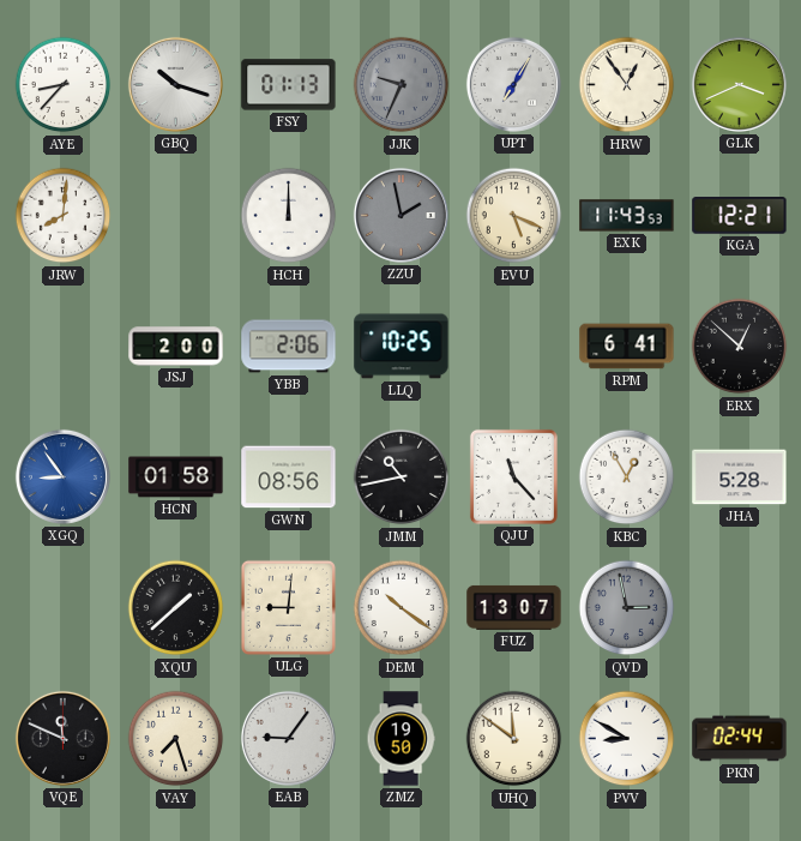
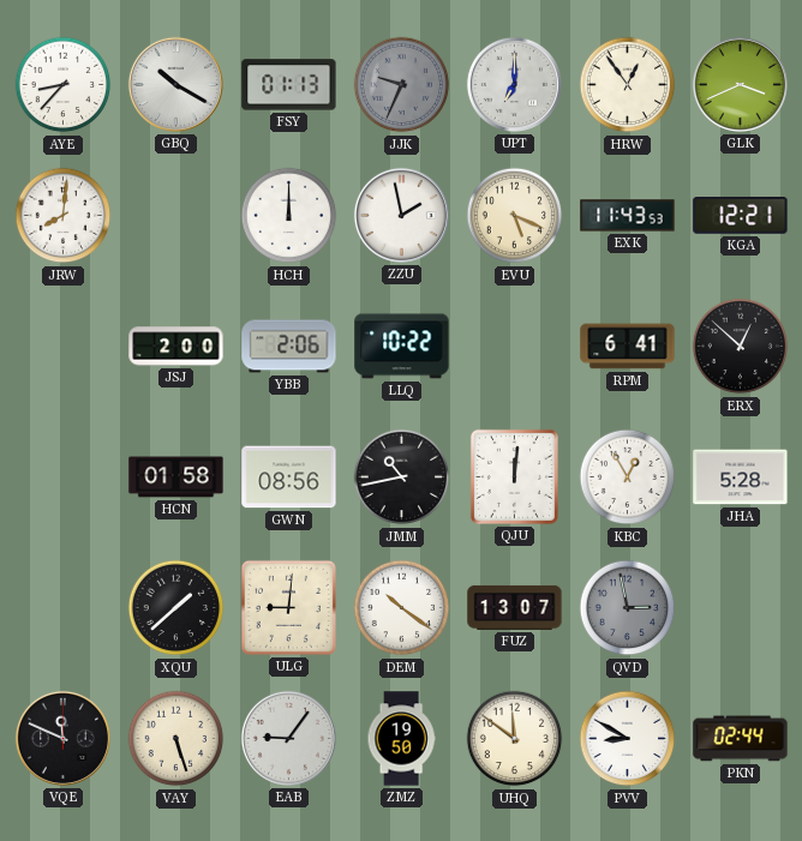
GBQ: 10:18 -> 10:20
UPT: 7:05 -> 7:00
ZZU dial: grey -> white
LLQ: 10:25 -> 10:22
XGQ: 8:54 -> none
QJU: 11:23 -> 12:01
VAY: 7:27 -> 5:27
